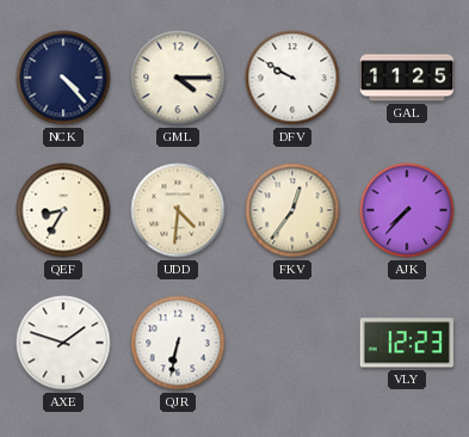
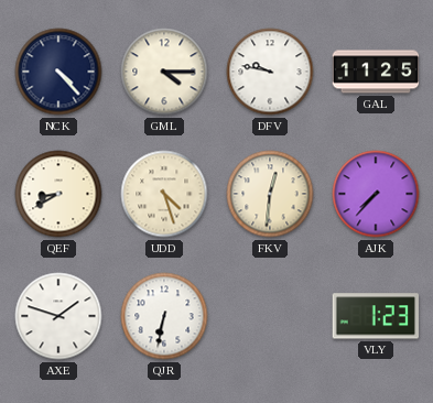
DFV: 9:50 -> 9:47
QEF: 8:35 -> 8:40
UDD: 4:31 -> 4:27
FKV: 12:36 -> 12:31
VLY: 12:23 -> 1:23
